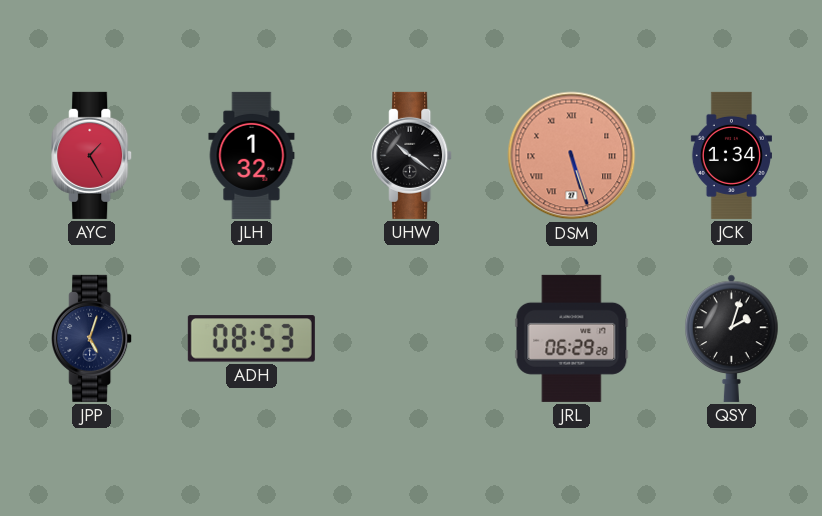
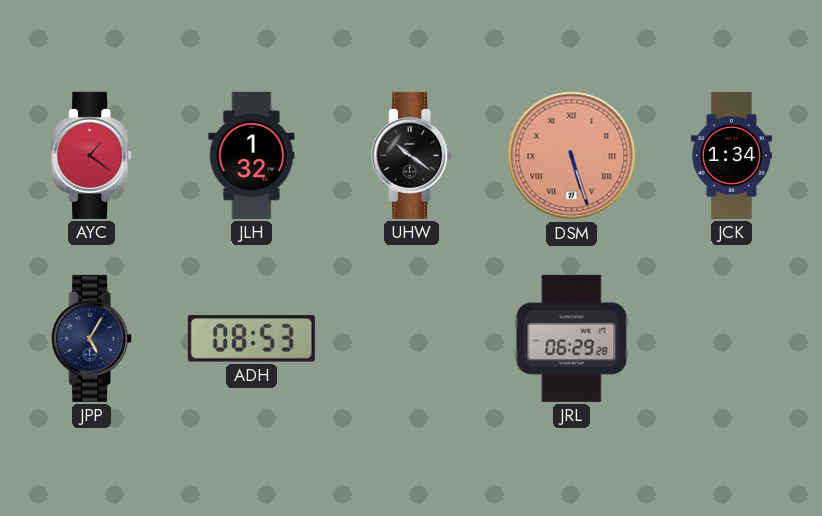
AYC: 1:25 -> 1:21
JPP: 5:03 -> 5:05
QSY: 2:03 -> none
